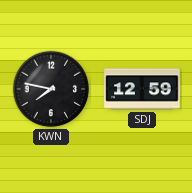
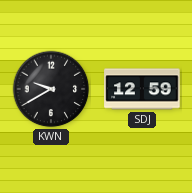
KWN: 7:47 -> 9:40
